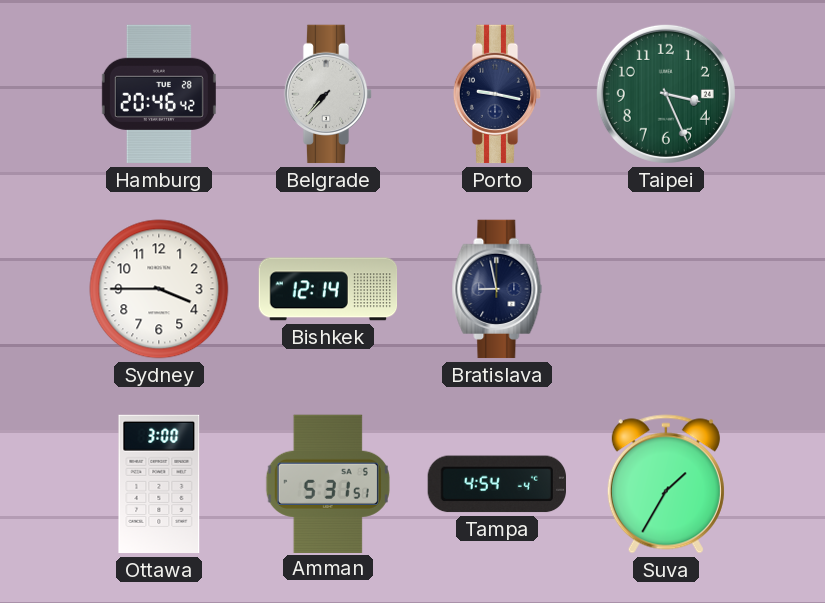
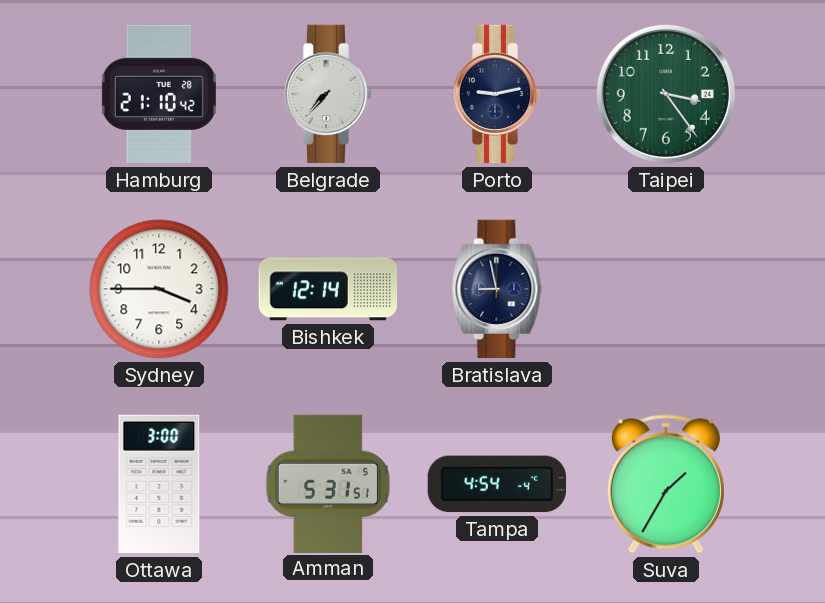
Hamburg: 20:46 -> 21:10
Porto: 9:17 -> 9:13
Taipei: 3:26 -> 3:24
